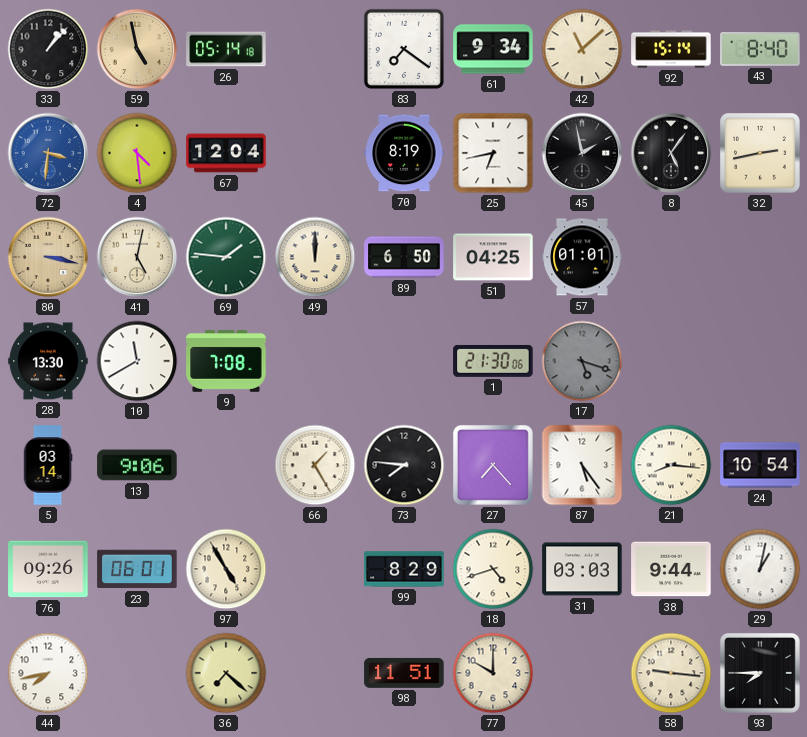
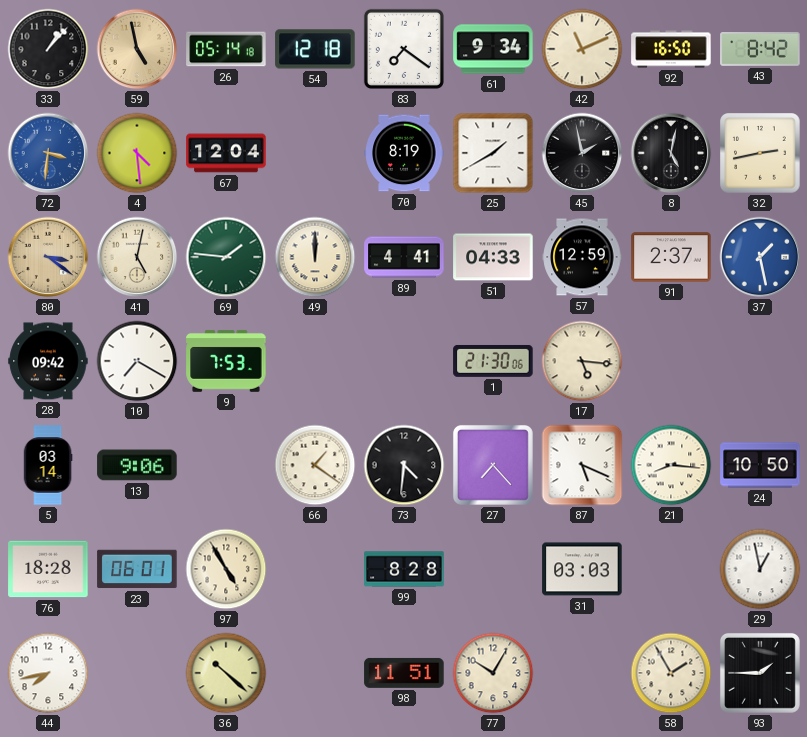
54: none -> 12:18
42: 11:08 -> 11:11
92: 15:14 -> 16:50
43: 8:40 -> 8:42
25: 6:43 -> 1:40
8: 5:06 -> 5:02
80: 3:17 -> 3:21
89: 6:50 -> 4:41
51: 04:25 -> 04:33
57: 01:01 -> 12:59
91: none -> 2:37
37: none -> 1:28
28: 13:30 -> 09:42
10: 11:40 -> 7:20
9: 7:08 -> 7:53
17: 5:18 -> 5:16
17 dial: grey -> cream
66: 1:25 -> 1:21
73: 7:46 -> 4:31
87: 5:24 -> 5:19
24: 10:54 -> 10:50
76: 09:26 -> 18:28
99: 8:29 -> 8:28
18: 4:42 -> none
38: 9:44 -> none
29: 1:02 -> 12:58
36: 7:22 -> 10:22
77: 10:00 -> 10:05
58: 9:16 -> 1:55
93: 7:45 -> 1:45
